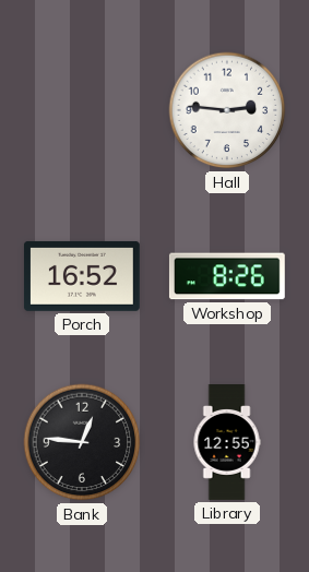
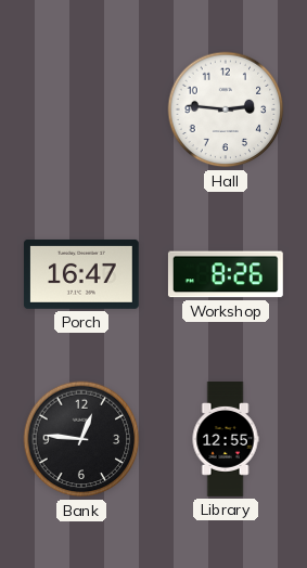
Porch: 16:52 -> 16:47
